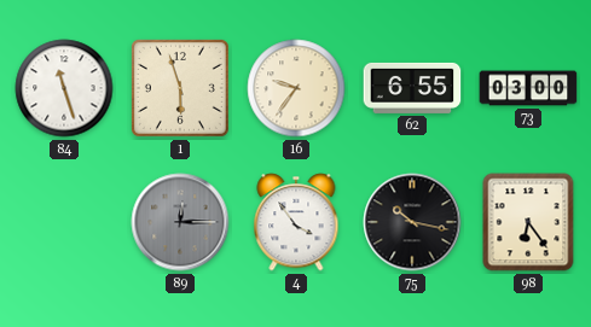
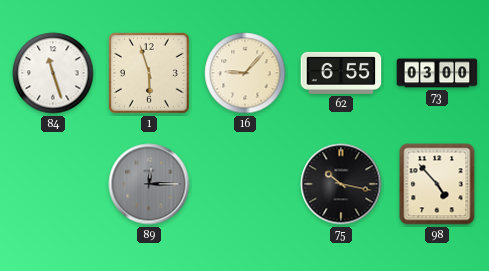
16: 9:36 -> 9:07
4: 3:54 -> none
98: 6:24 -> 4:53
